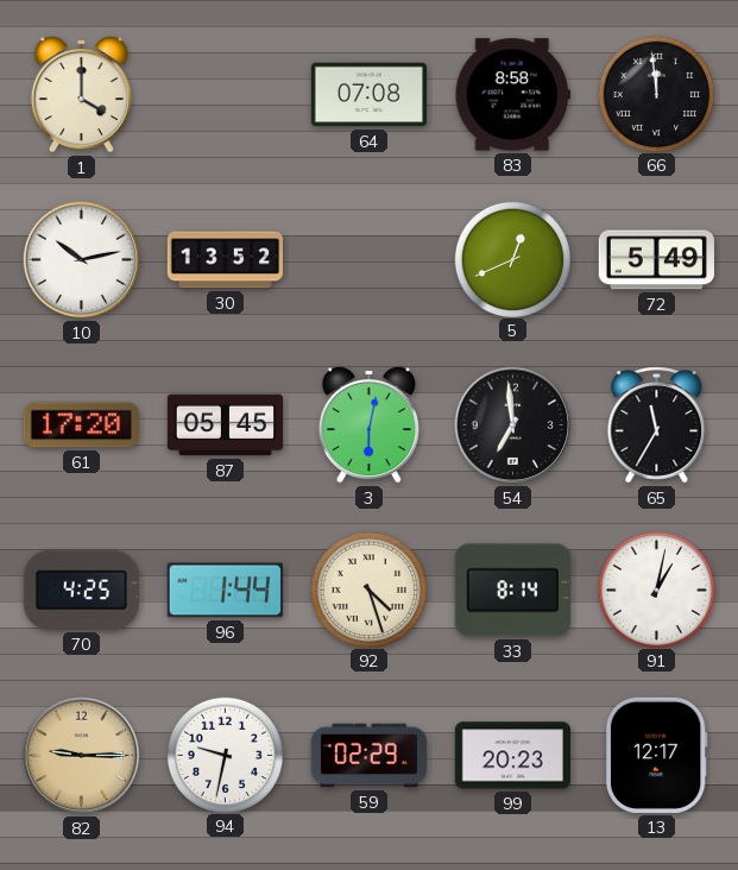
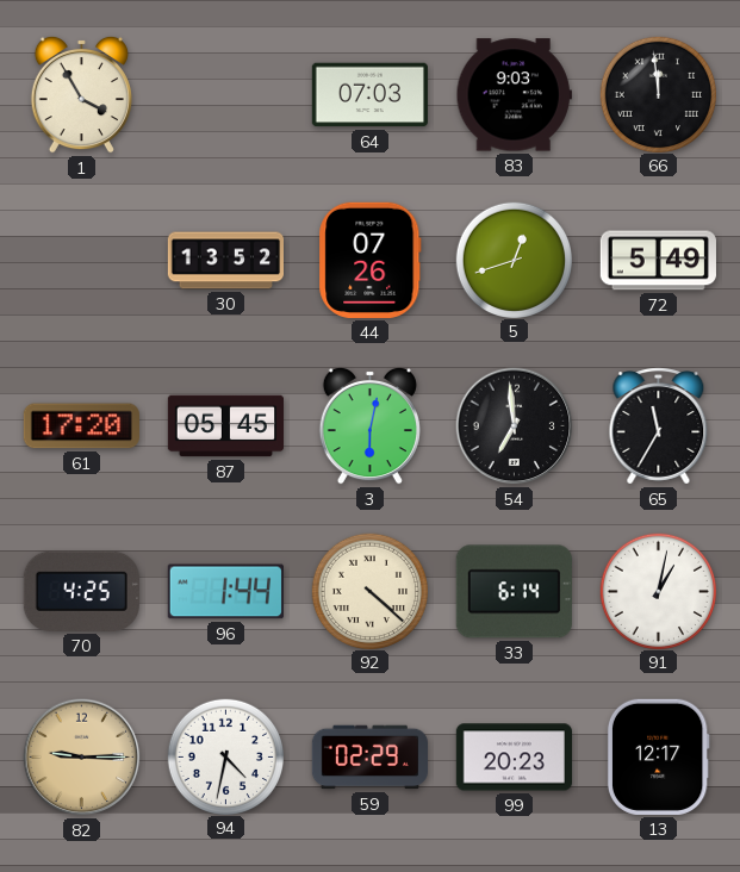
1: 4:00 -> 3:55
64: 07:08 -> 07:03
83: 8:58 -> 9:03
10: 10:13 -> none
44: none -> 07:26
5: 12:41 -> 12:42
92: 4:27 -> 4:22
33: 8:14 -> 6:14
94: 9:32 -> 4:32
